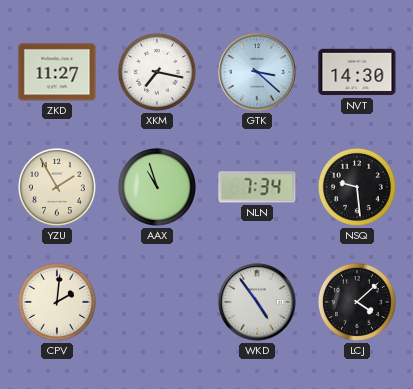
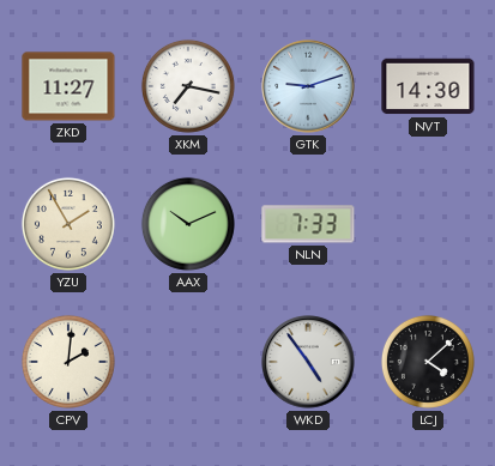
GTK: 3:22 -> 9:12
AAX: 10:57 -> 10:11
NLN: 7:34 -> 7:33
NSQ: 9:29 -> none
